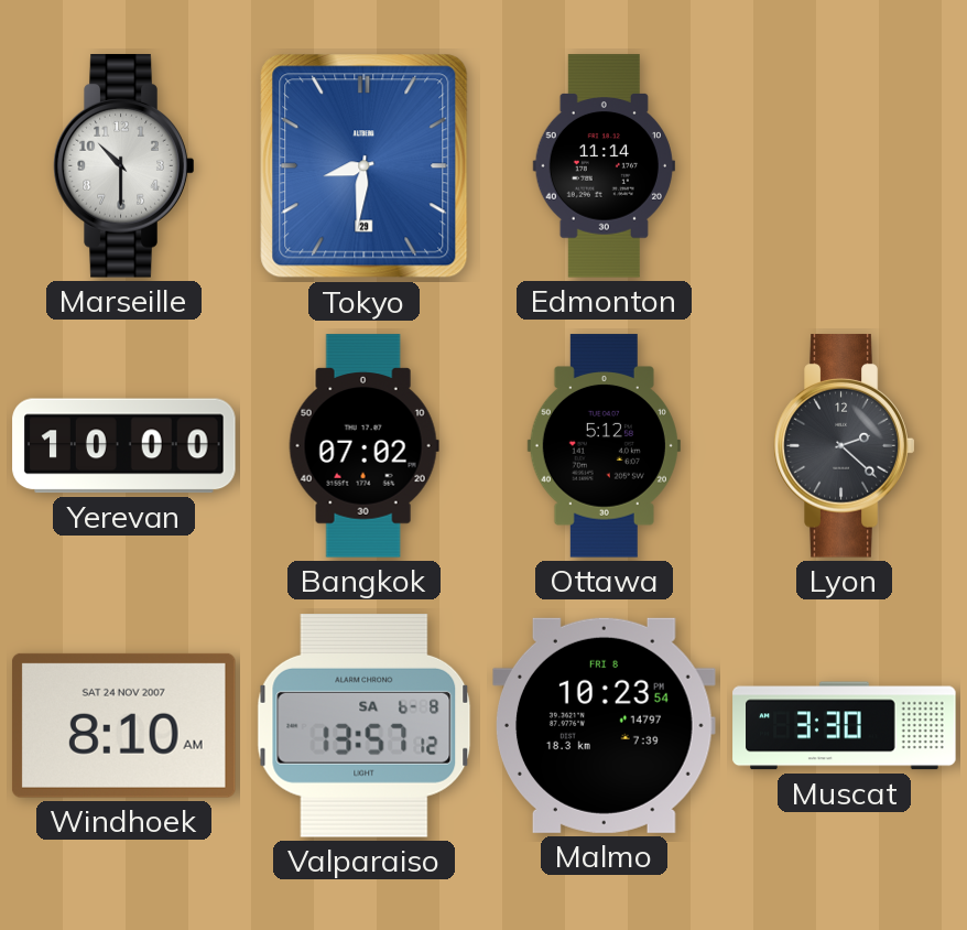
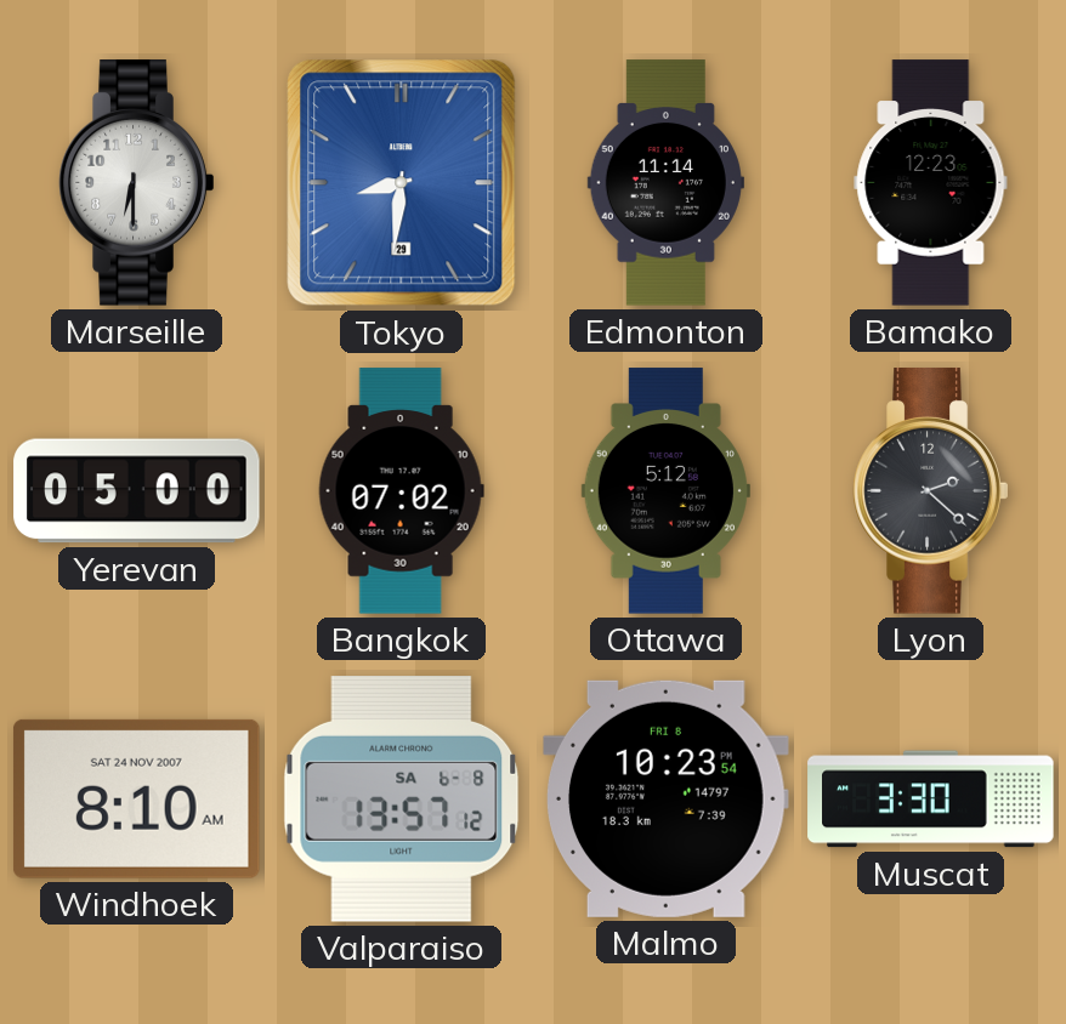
Marseille: 10:30 -> 6:30
Bamako: none -> 12:23
Yerevan: 10:00 -> 05:00
